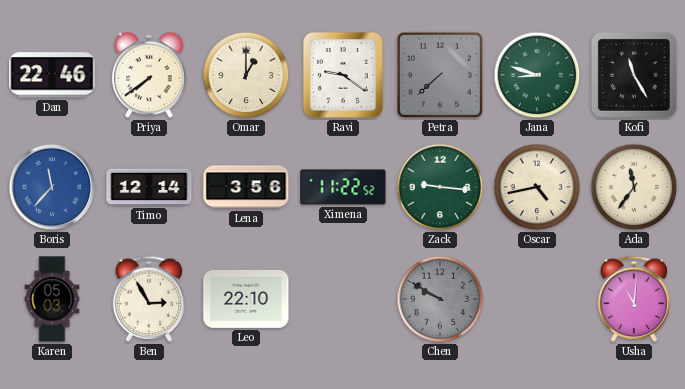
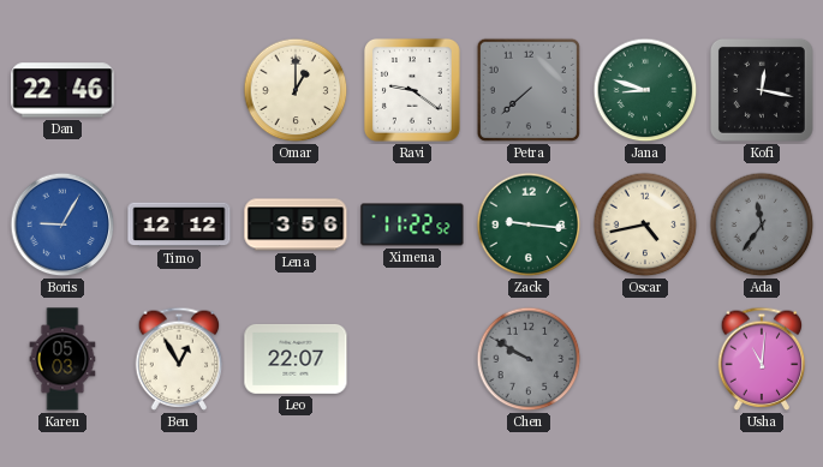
Priya: 7:39 -> none
Kofi: 11:25 -> 12:17
Boris: 11:37 -> 9:05
Timo: 12:14 -> 12:12
Ada dial: cream -> grey
Ben: 2:55 -> 12:55
Leo: 22:10 -> 22:07
